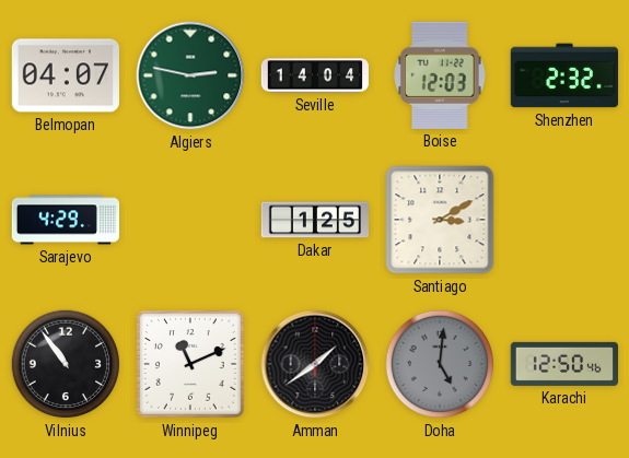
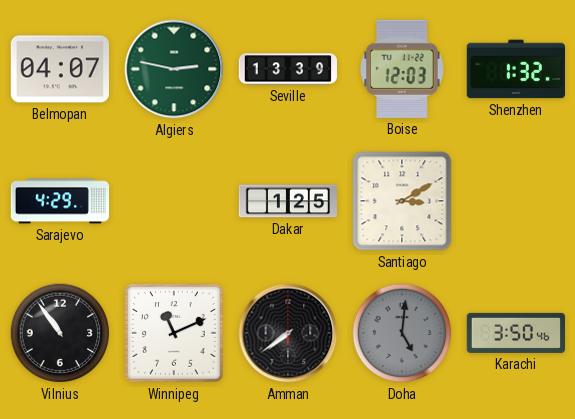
Seville: 14:04 -> 13:39
Shenzhen: 2:32 -> 1:32
Amman: 1:39 -> 7:39
Karachi: 12:50 -> 3:50
